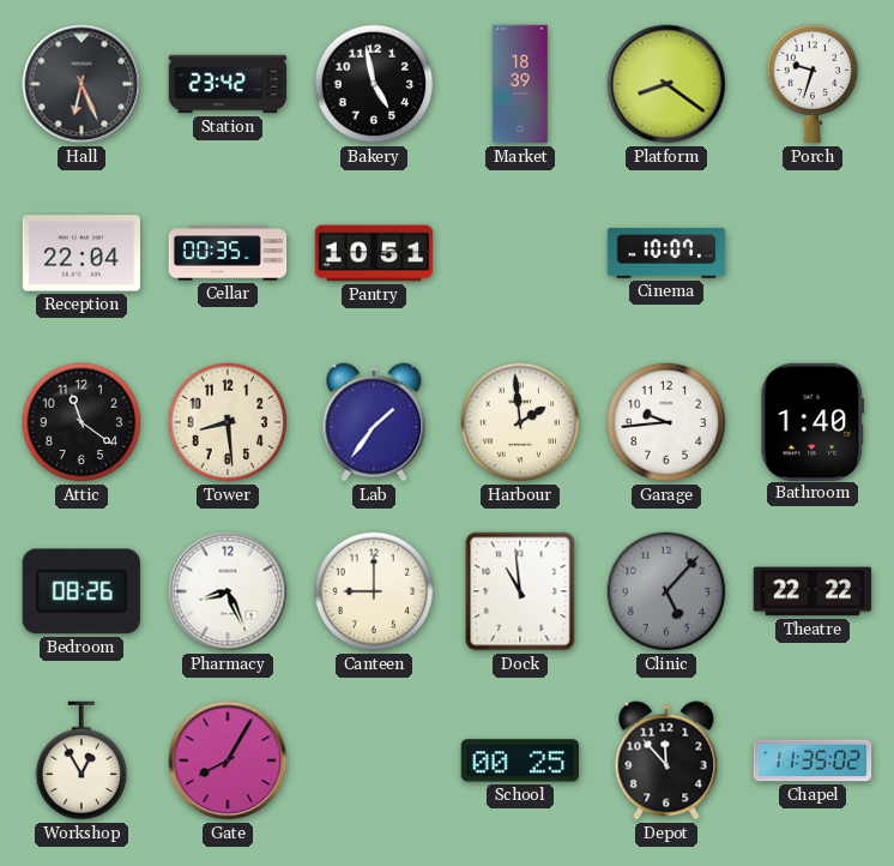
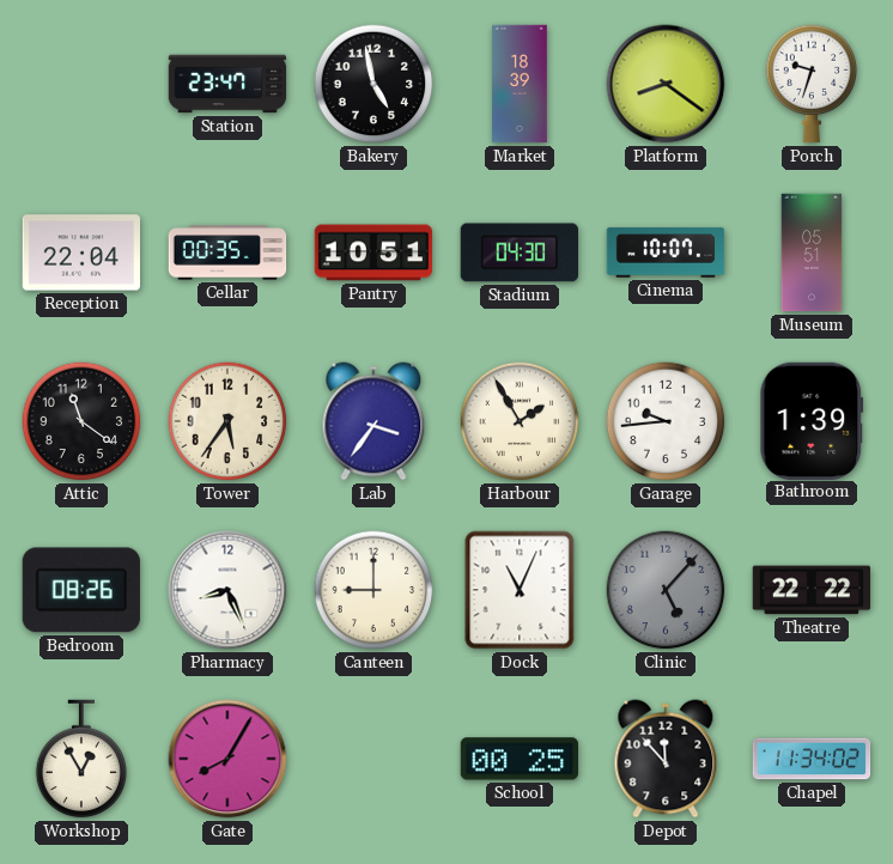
Hall: 6:26 -> none
Station: 23:42 -> 23:47
Stadium: none -> 04:30
Museum: none -> 05:51
Tower: 8:29 -> 5:36
Lab: 1:36 -> 3:36
Harbour: 1:59 -> 1:55
Bathroom: 1:40 -> 1:39
Dock: 10:59 -> 11:04
Chapel: 11:35 -> 11:34
